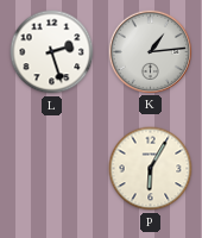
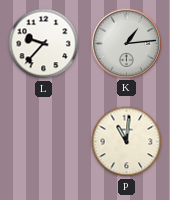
L: 2:27 -> 9:37
P: 6:05 -> 11:01
